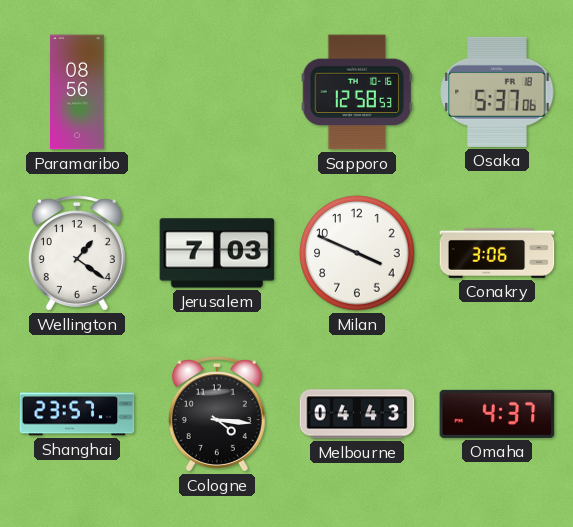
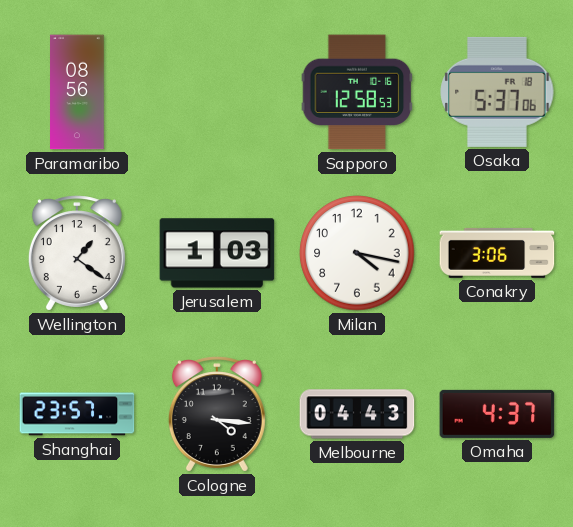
Jerusalem: 7:03 -> 1:03
Milan: 3:49 -> 4:17
